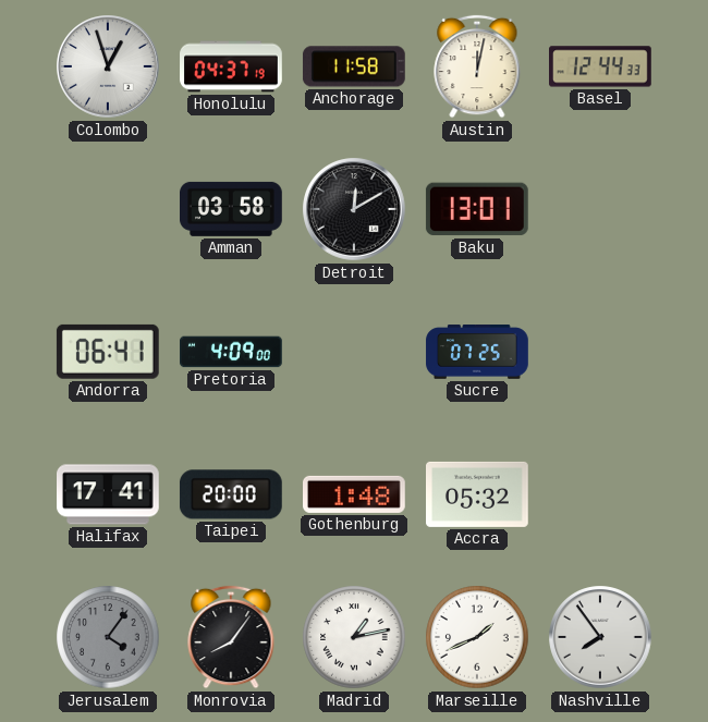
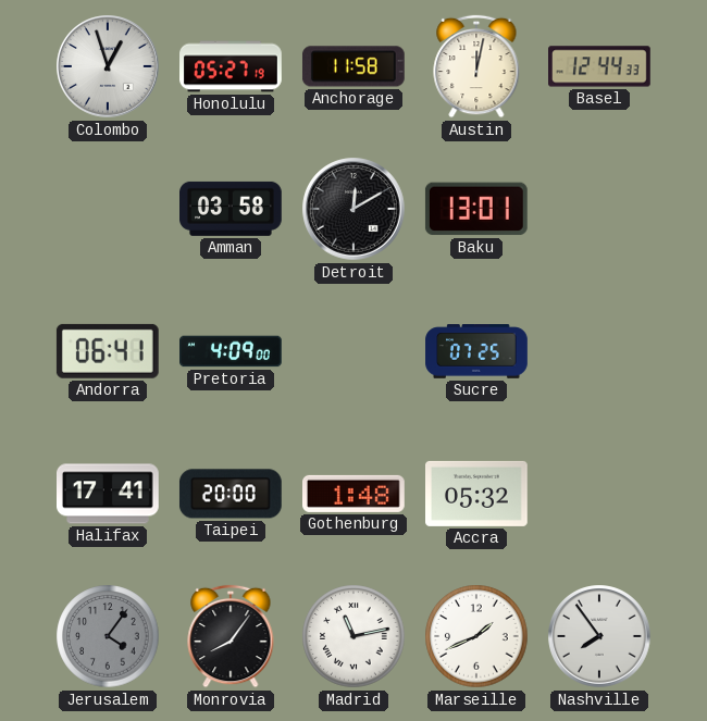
Honolulu: 04:37 -> 05:27
Madrid: 1:13 -> 11:13
